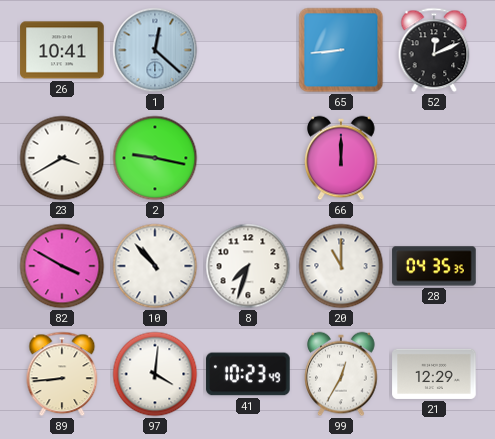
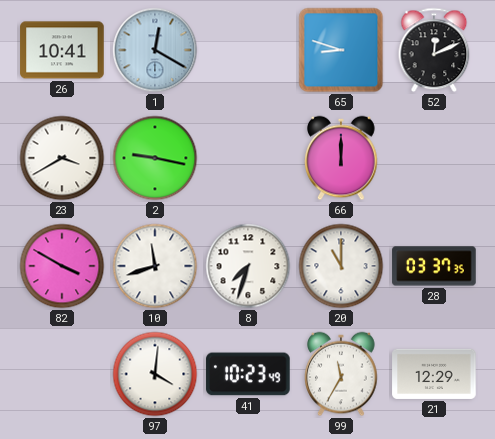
1: 12:22 -> 12:20
65: 8:44 -> 8:48
10: 10:53 -> 11:42
28: 04:35 -> 03:37
89: 8:44 -> none
99: 12:35 -> 11:35
